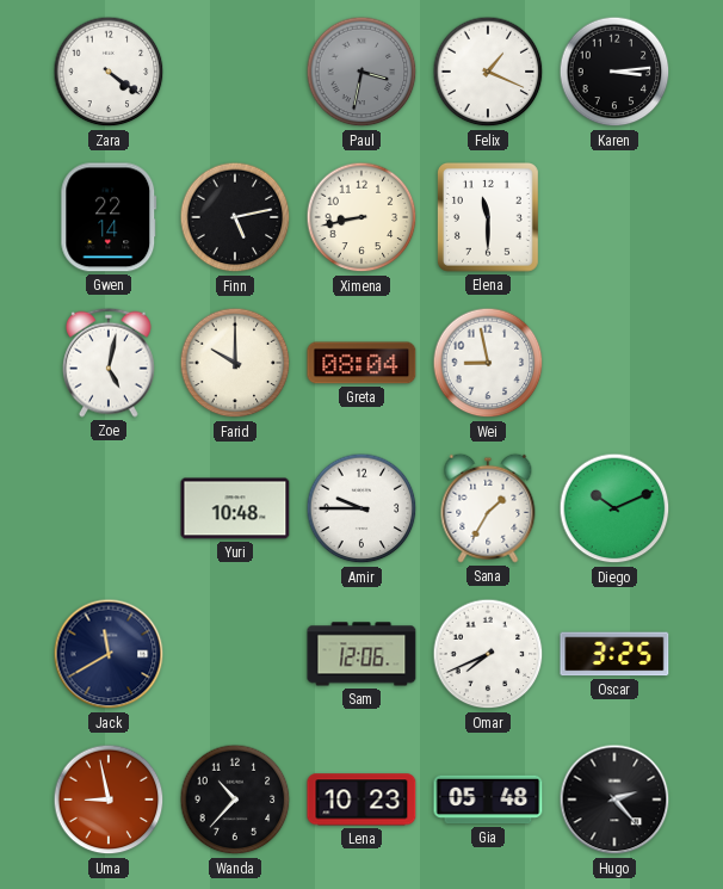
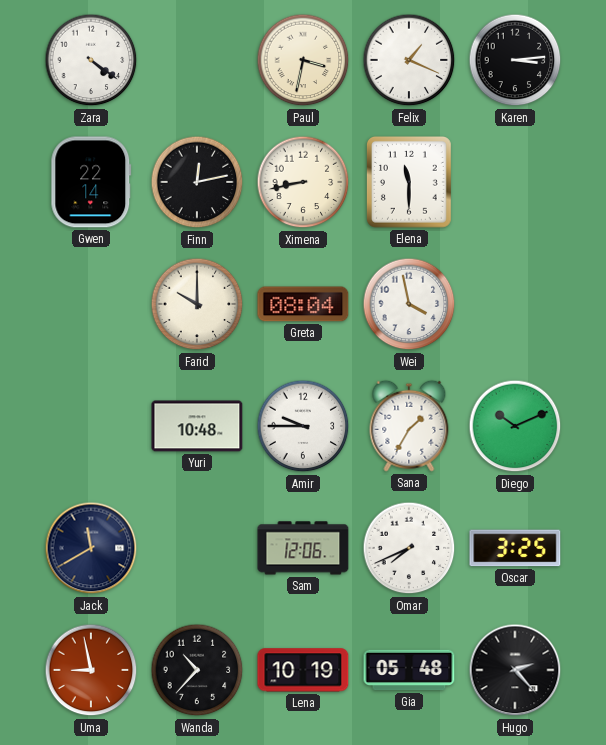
Paul dial: grey -> cream
Finn: 5:13 -> 12:13
Zoe: 5:02 -> none
Wei: 8:58 -> 3:58
Lena: 10:23 -> 10:19
